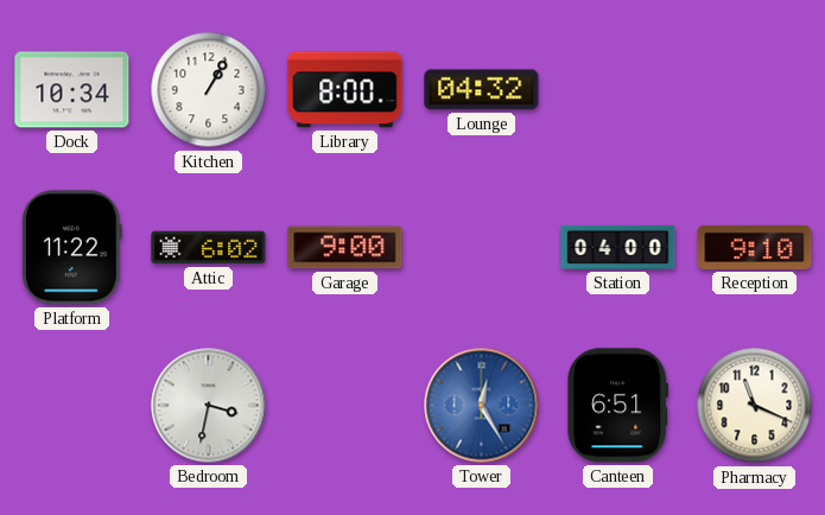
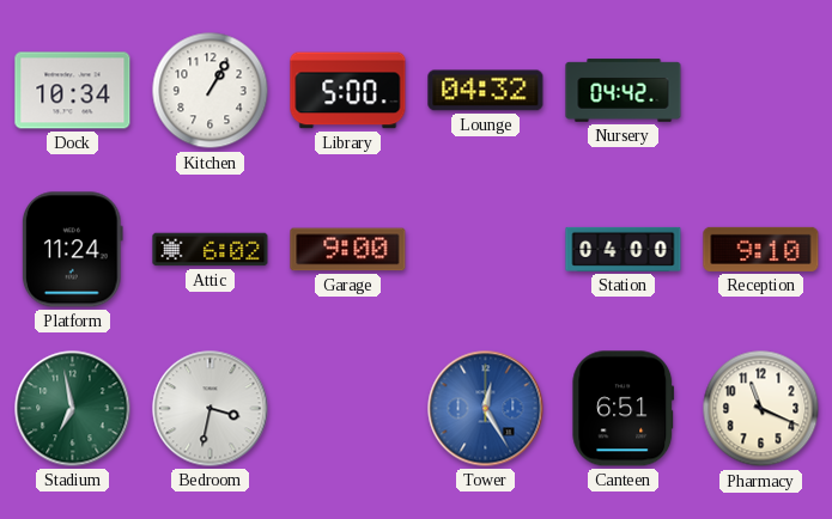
Library: 8:00 -> 5:00
Nursery: none -> 04:42
Platform: 11:22 -> 11:24
Stadium: none -> 6:58
